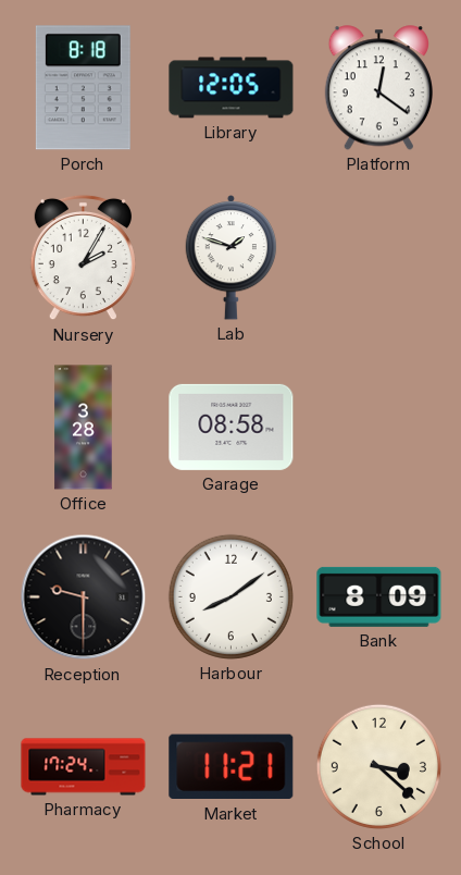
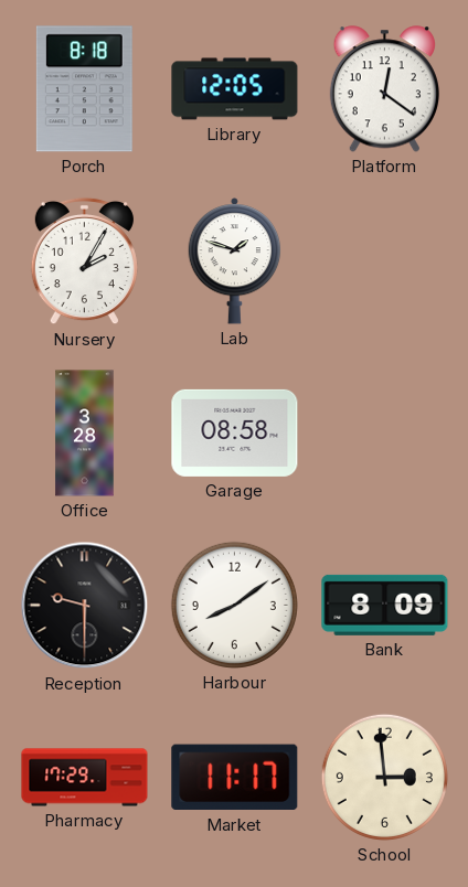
Pharmacy: 17:24 -> 17:29
Market: 11:21 -> 11:17
School: 3:22 -> 2:59
